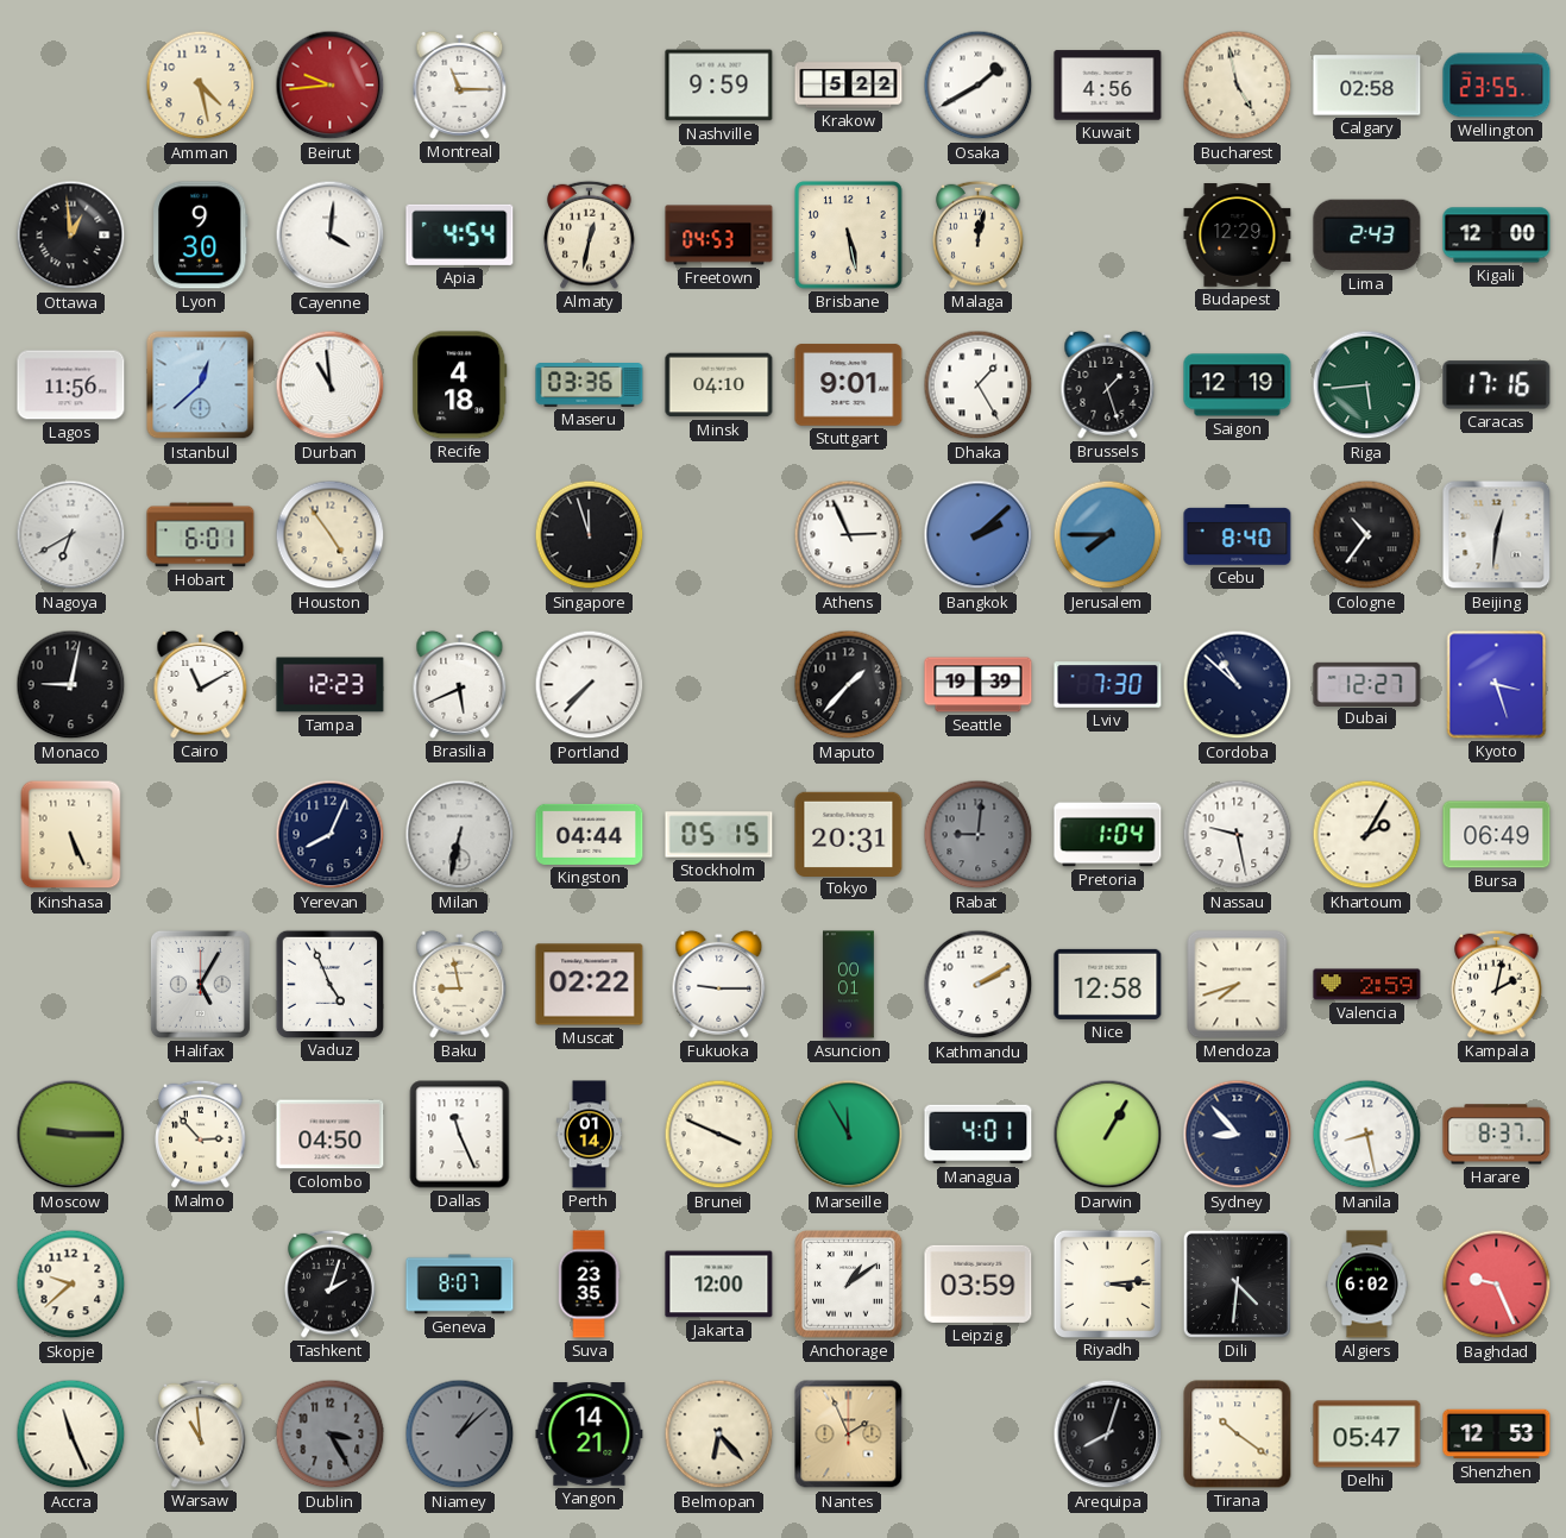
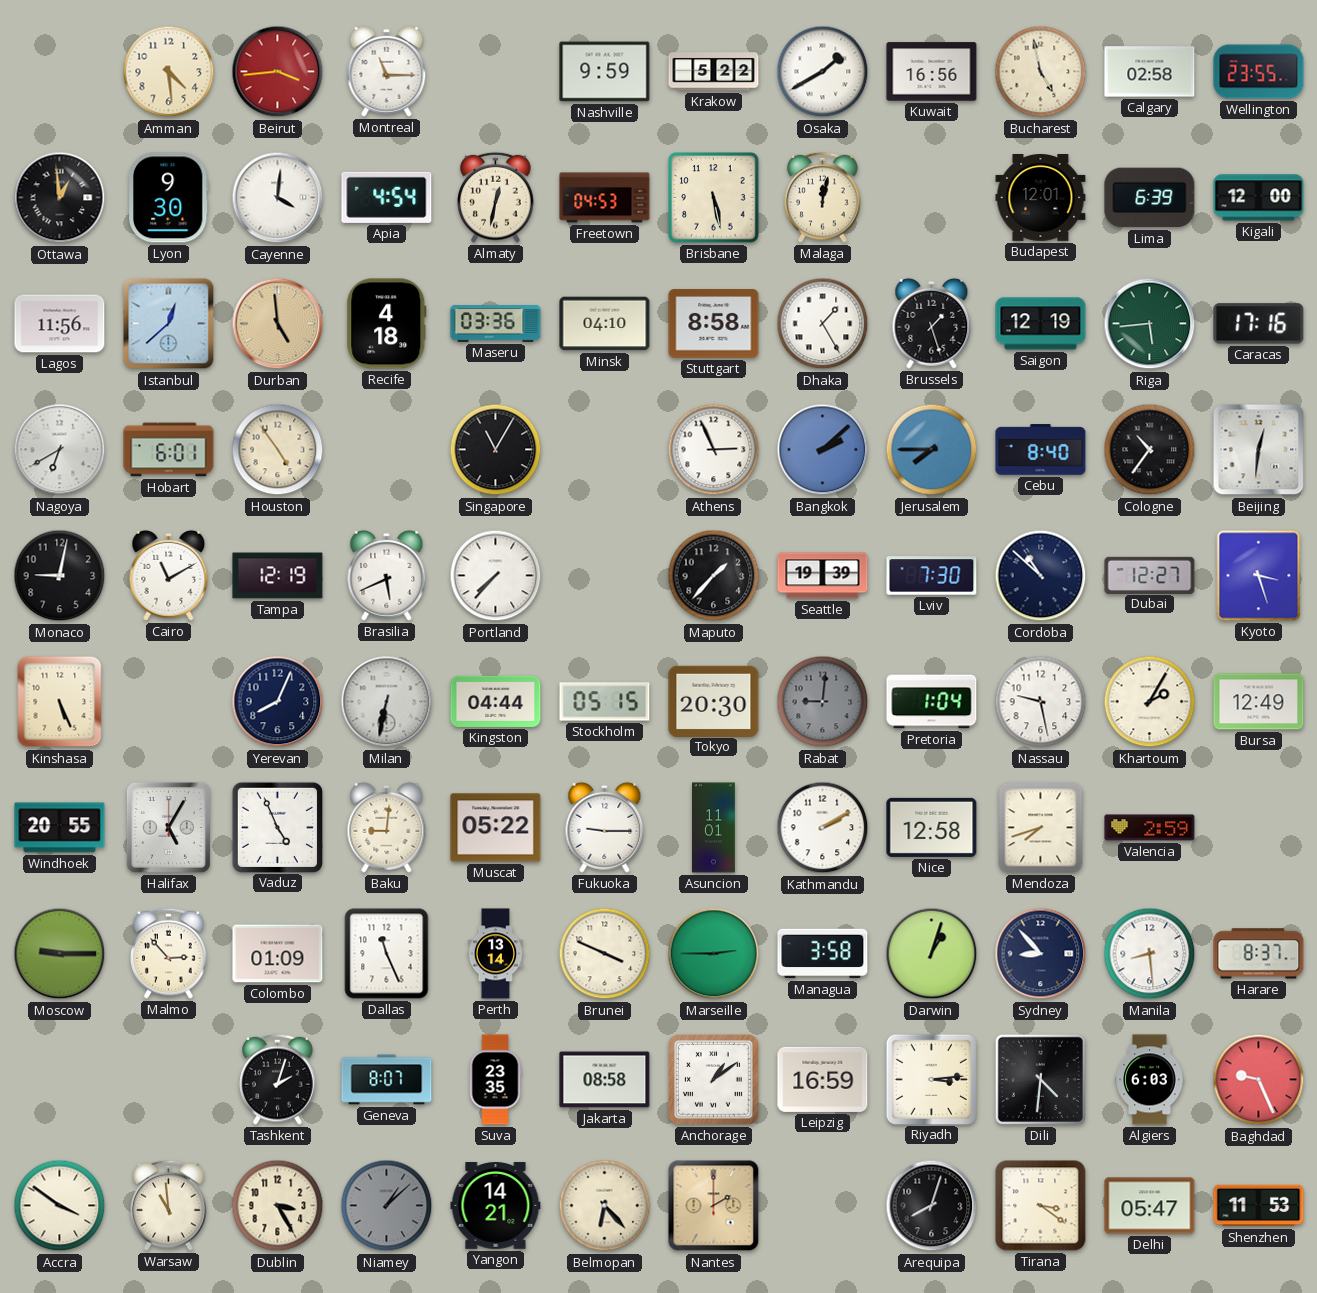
Amman: 4:28 -> 4:29
Beirut: 9:44 -> 3:44
Kuwait: 4:56 -> 16:56
Budapest: 12:29 -> 12:01
Lima: 2:43 -> 6:39
Durban: 10:59 -> 4:59
Durban dial: white -> champagne
Stuttgart: 9:01 -> 8:58
Singapore: 11:57 -> 11:05
Tampa: 12:23 -> 12:19
Tokyo: 20:31 -> 20:30
Bursa: 06:49 -> 12:49
Windhoek: none -> 20:55
Baku: 8:58 -> 9:01
Muscat: 02:22 -> 05:22
Asuncion: 00:01 -> 11:01
Kampala: 2:02 -> none
Colombo: 04:50 -> 01:09
Perth: 01:14 -> 13:14
Marseille: 11:55 -> 2:45
Managua: 4:01 -> 3:58
Darwin: 1:05 -> 1:03
Manila: 8:28 -> 8:29
Skopje: 9:38 -> none
Jakarta: 12:00 -> 08:58
Leipzig: 03:59 -> 16:59
Algiers: 6:02 -> 6:03
Accra: 11:26 -> 3:51
Dublin dial: grey -> cream
Nantes: 1:56 -> 2:00
Tirana: 10:21 -> 3:21
Shenzhen: 12:53 -> 11:53
